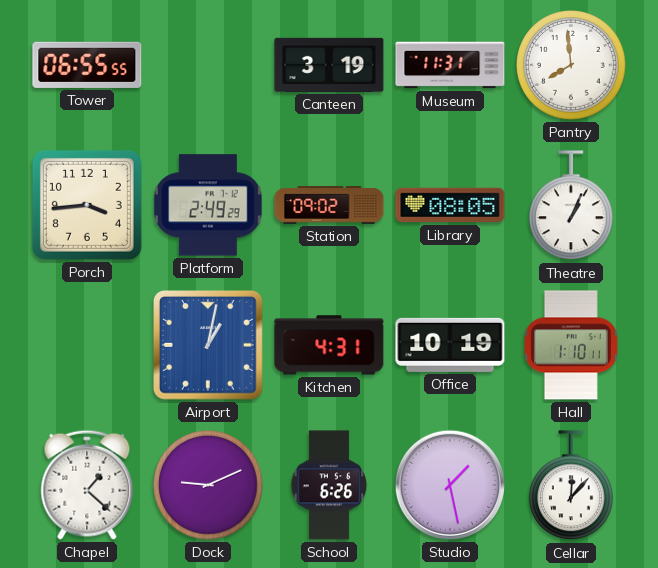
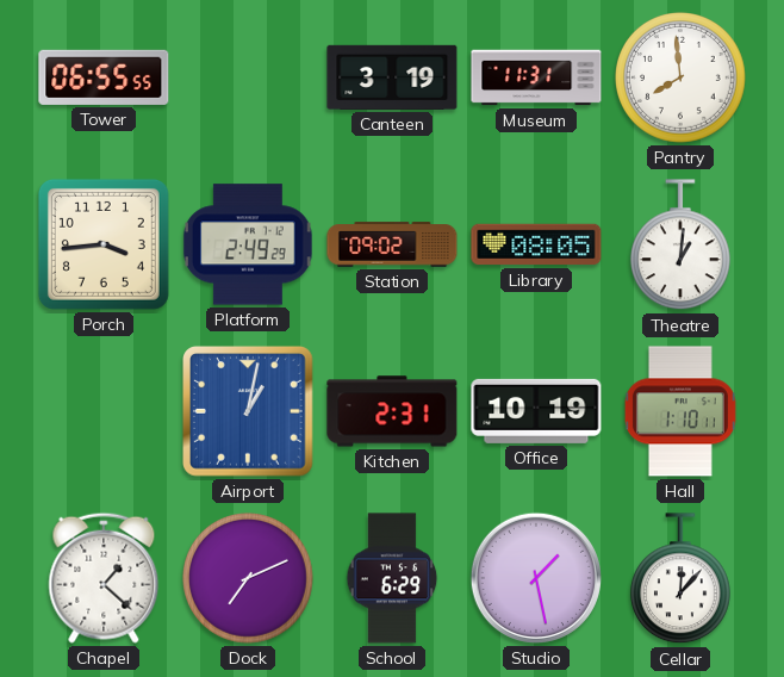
Theatre: 1:04 -> 1:01
Kitchen: 4:31 -> 2:31
Dock: 9:11 -> 7:11
School: 6:26 -> 6:29
